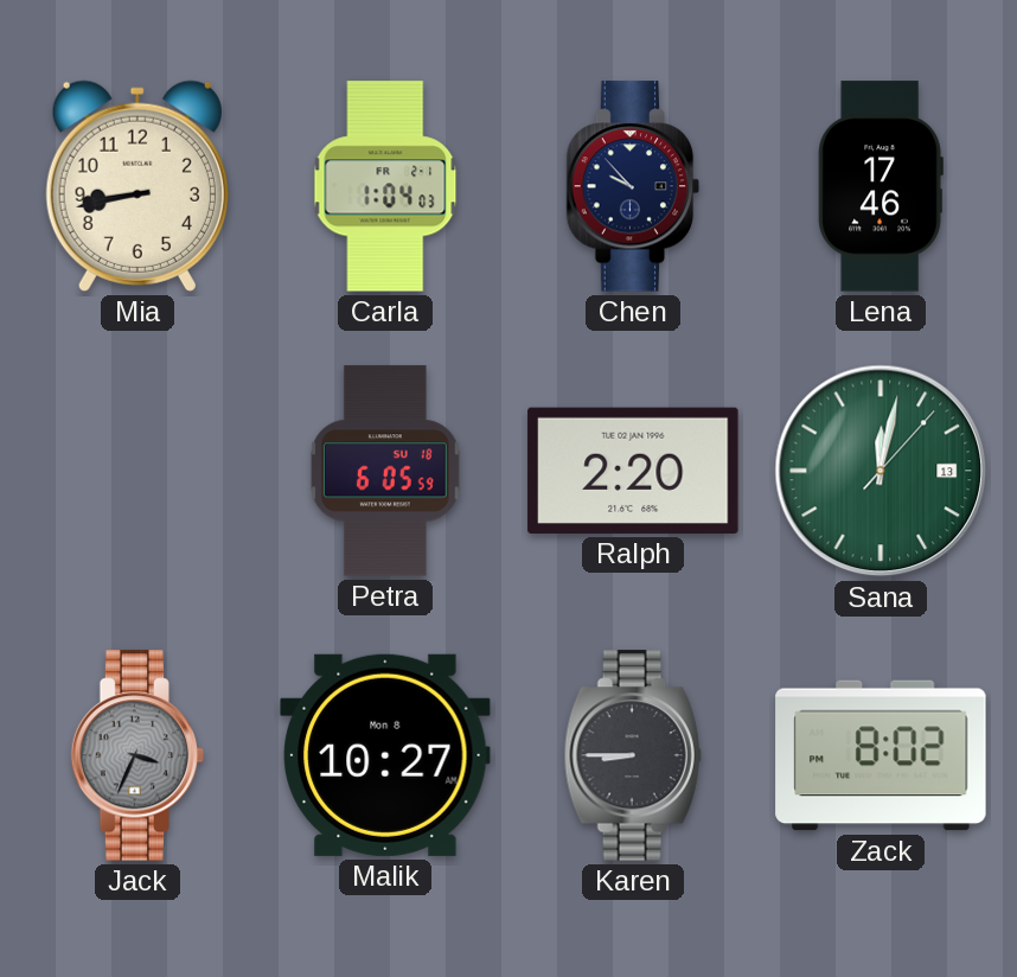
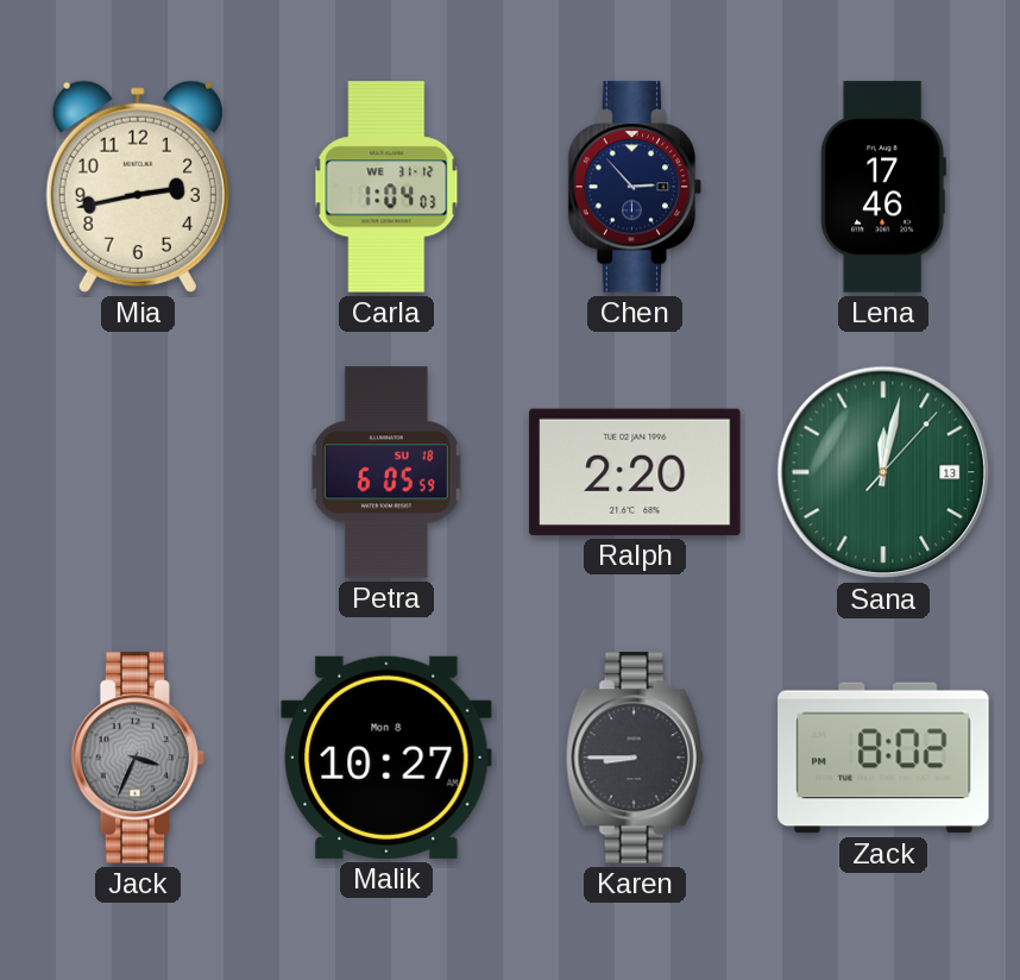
Mia: 8:43 -> 2:43
Carla date: FR 2-1 -> WE 31-12
Chen: 9:53 -> 2:53
